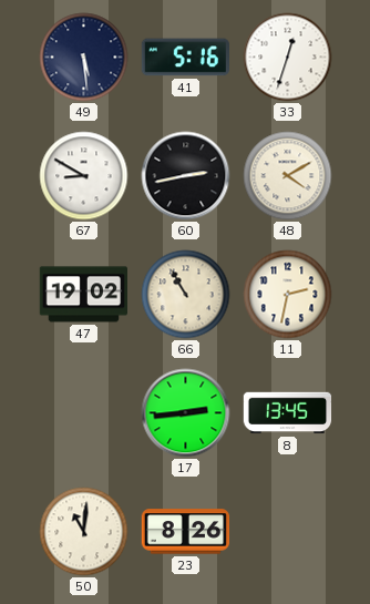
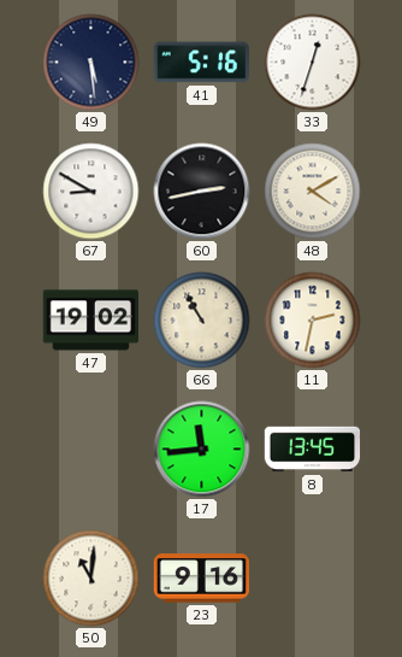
17: 2:44 -> 11:44
23: 8:26 -> 9:16
